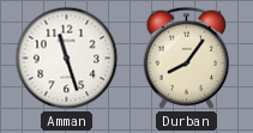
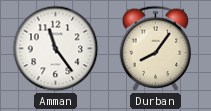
Amman: 11:27 -> 11:24
